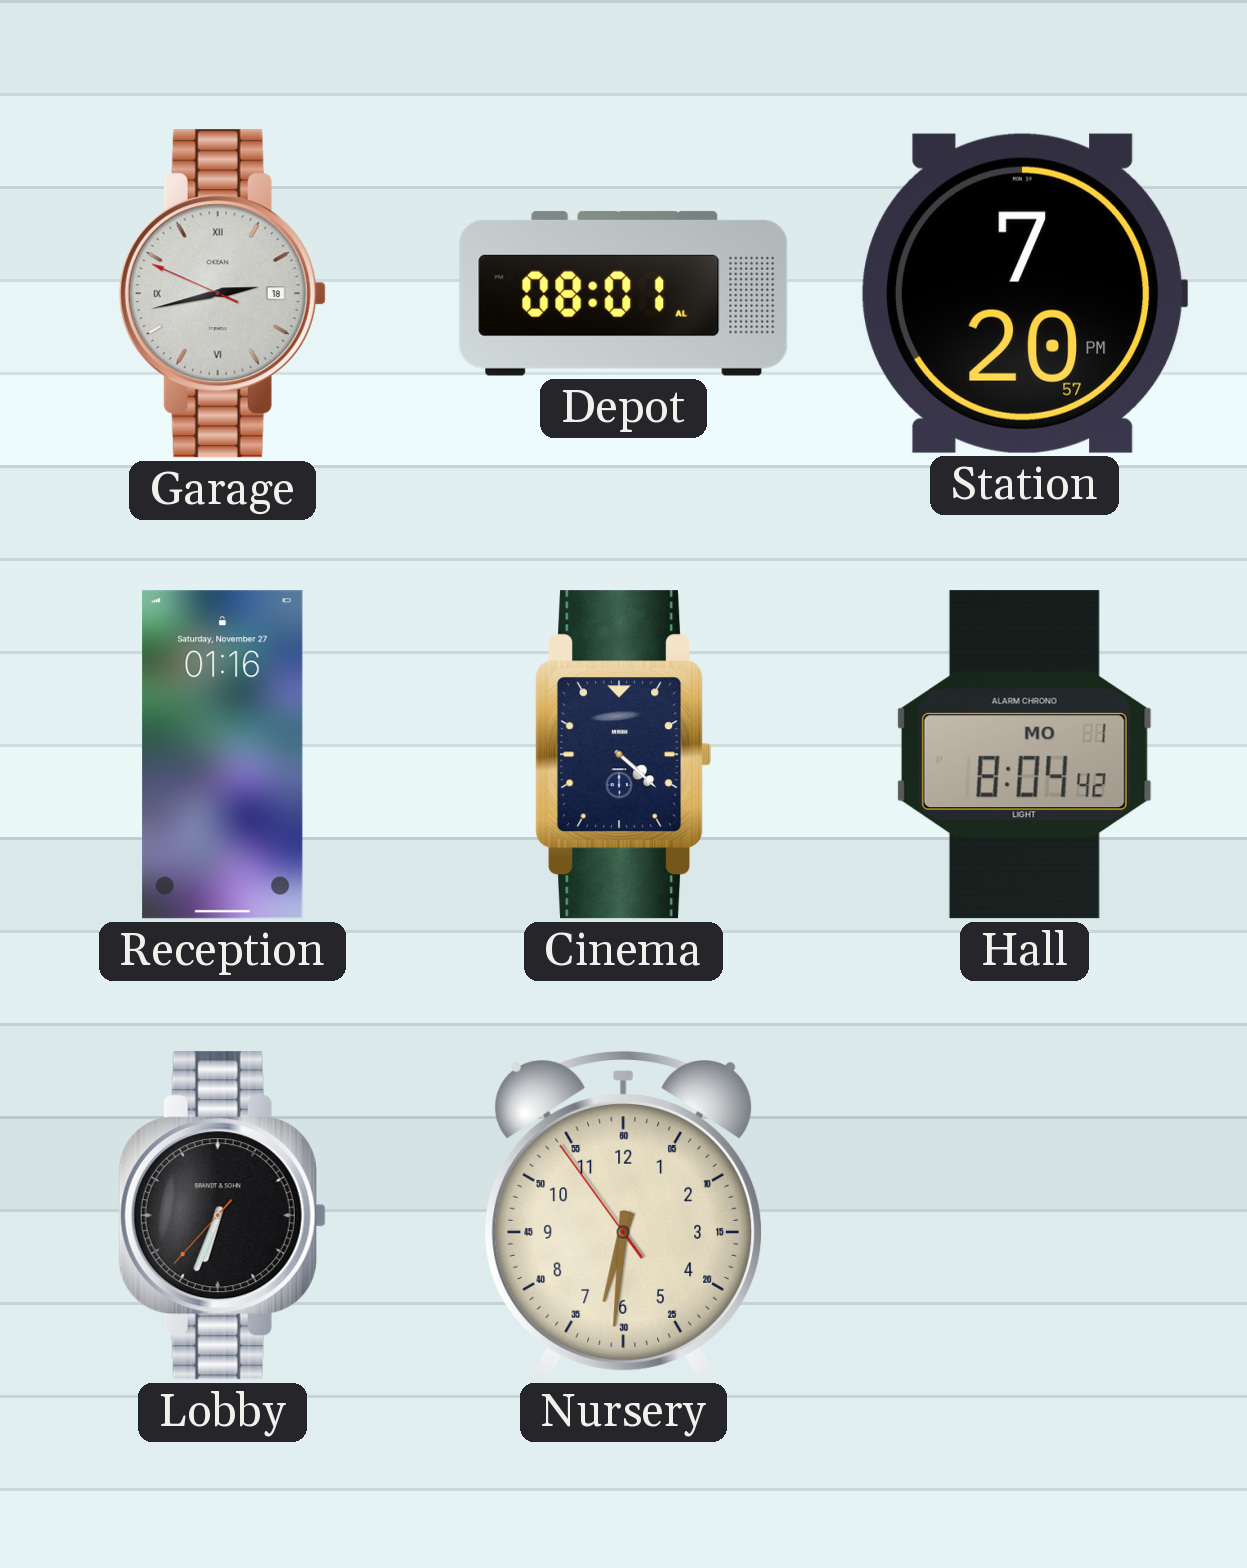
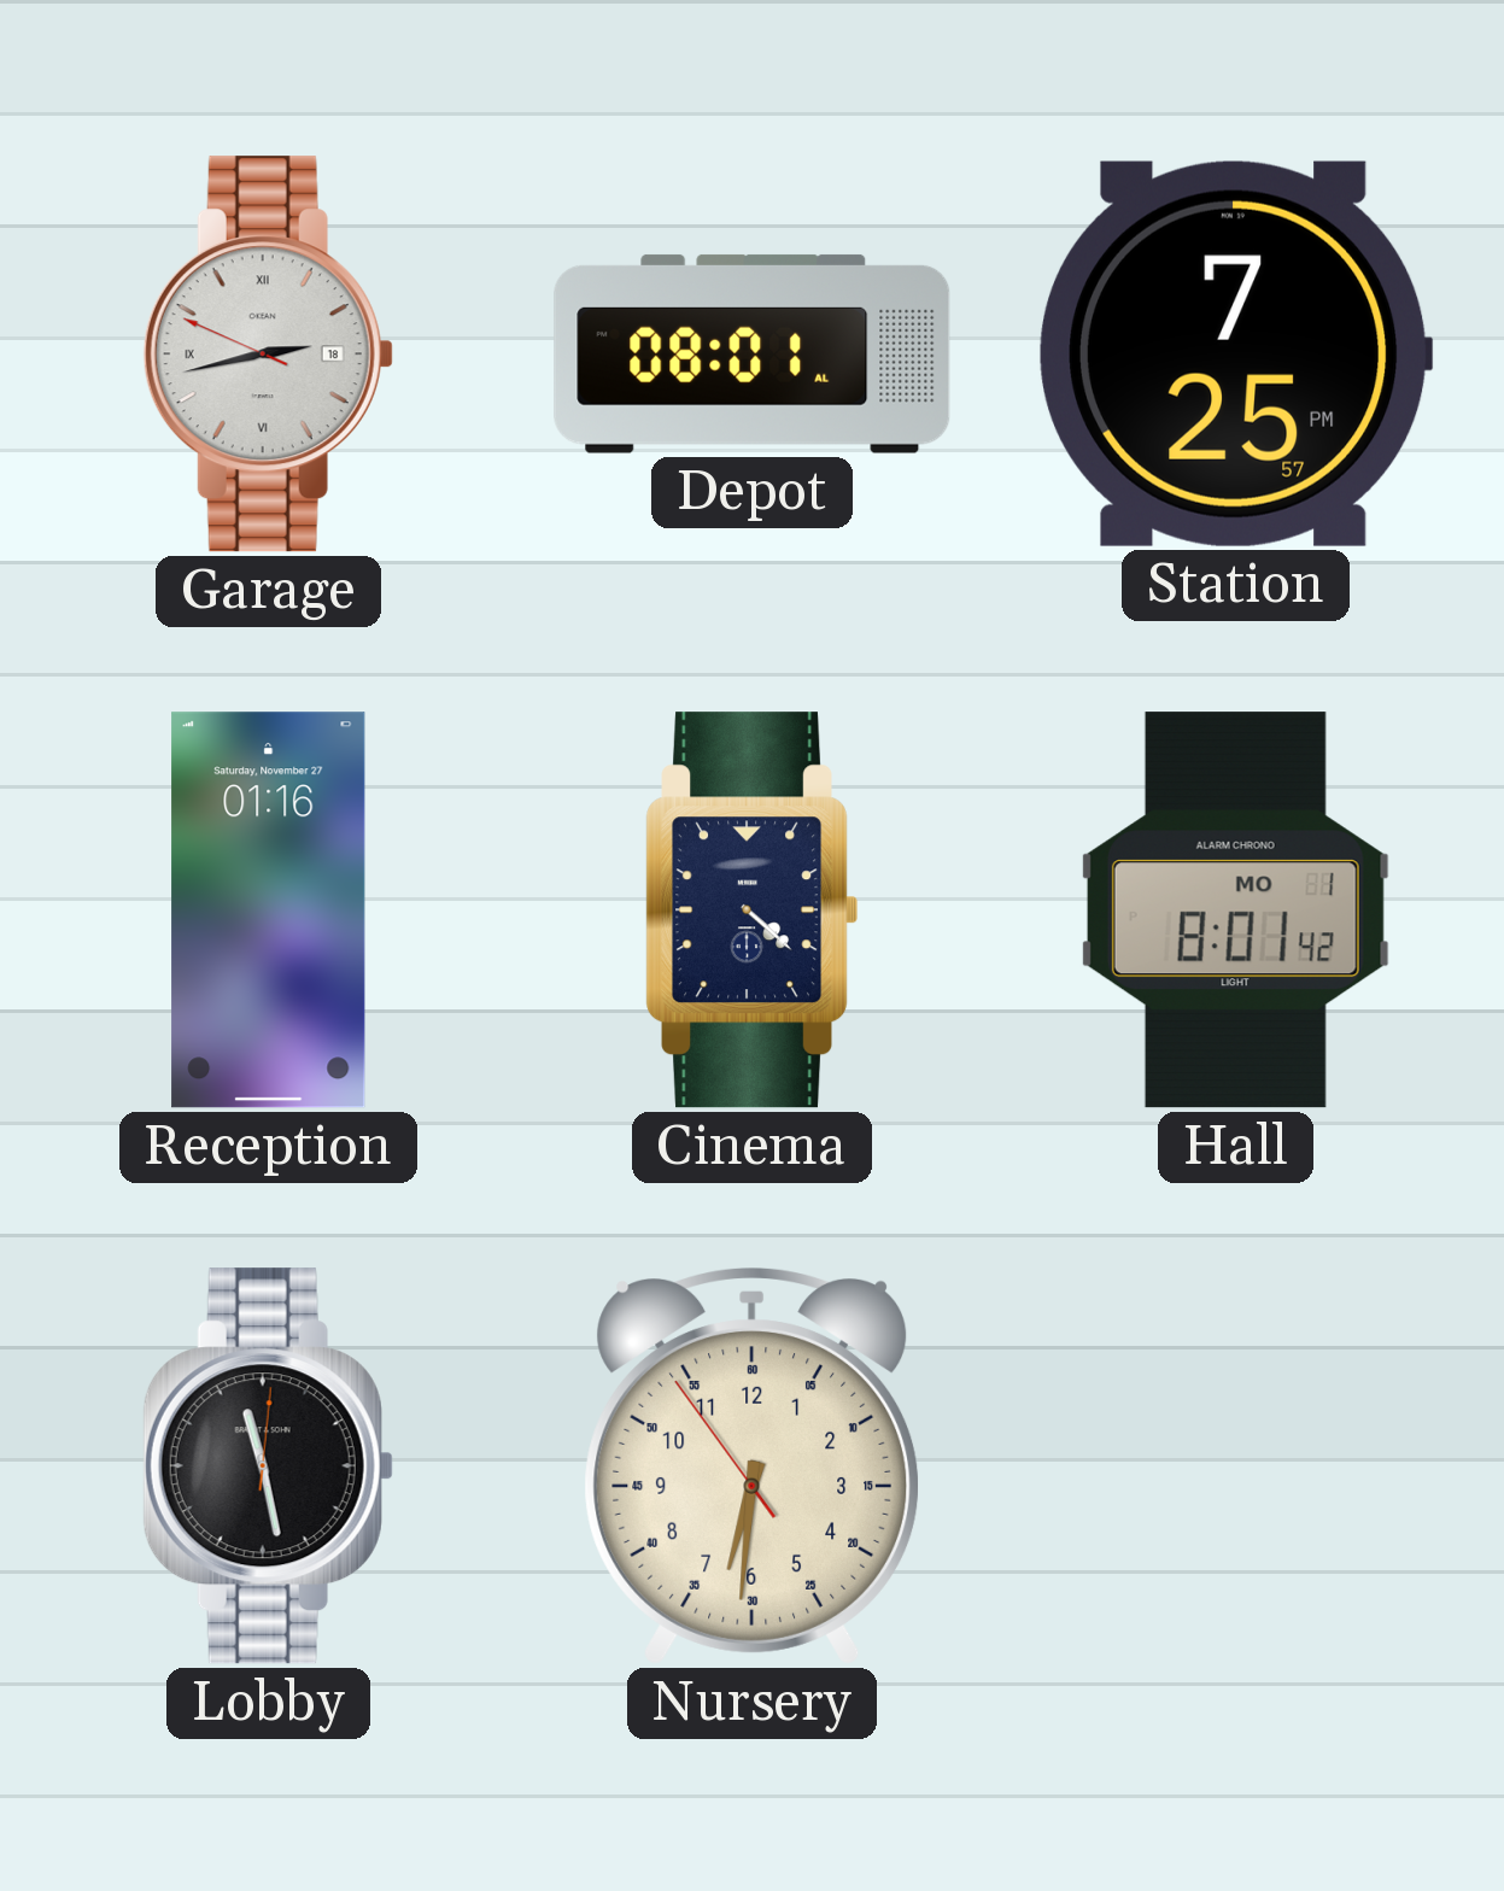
Station: 7:20 -> 7:25
Hall: 8:04 -> 8:01
Lobby: 6:33 -> 11:28
